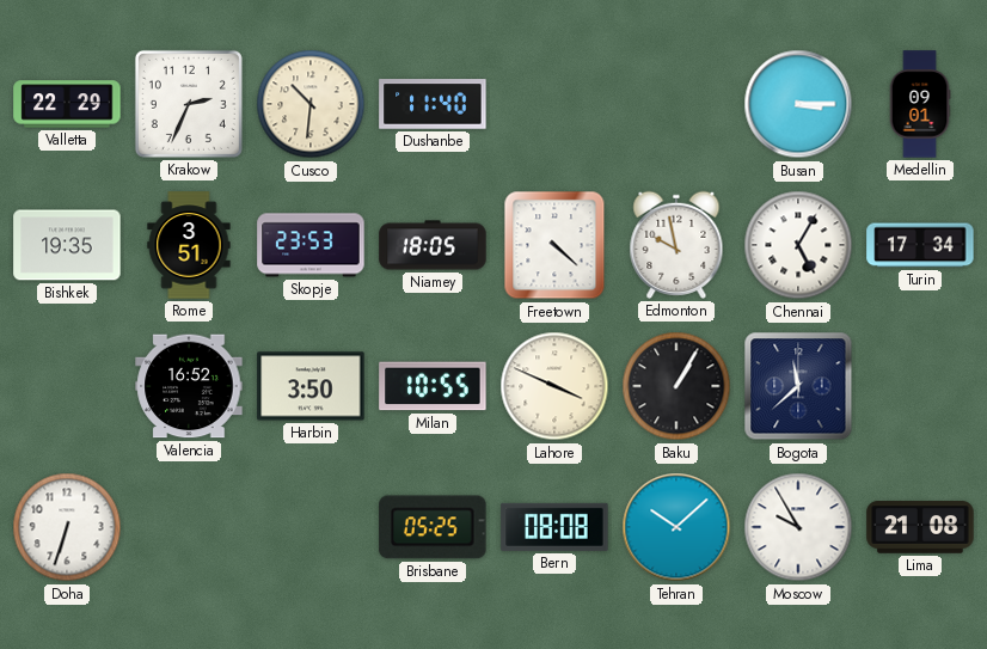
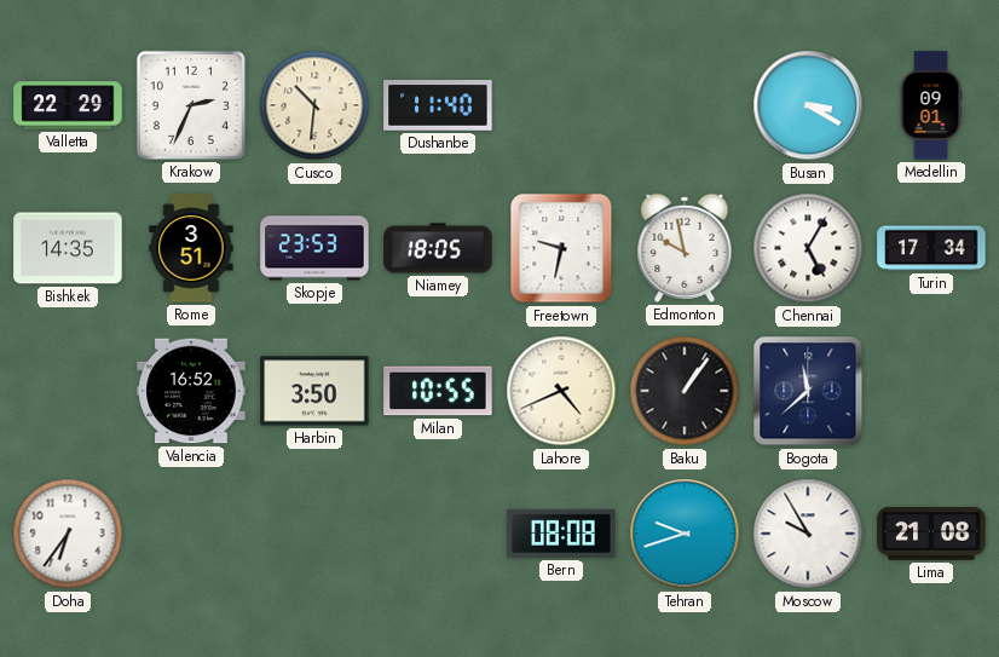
Busan: 3:15 -> 3:20
Bishkek: 19:35 -> 14:35
Freetown: 4:22 -> 9:32
Lahore: 3:49 -> 4:41
Baku: 1:05 -> 1:06
Doha: 6:33 -> 6:36
Brisbane: 05:25 -> none
Tehran: 10:08 -> 9:42
